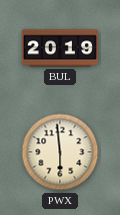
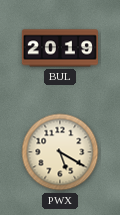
PWX: 5:59 -> 5:20
